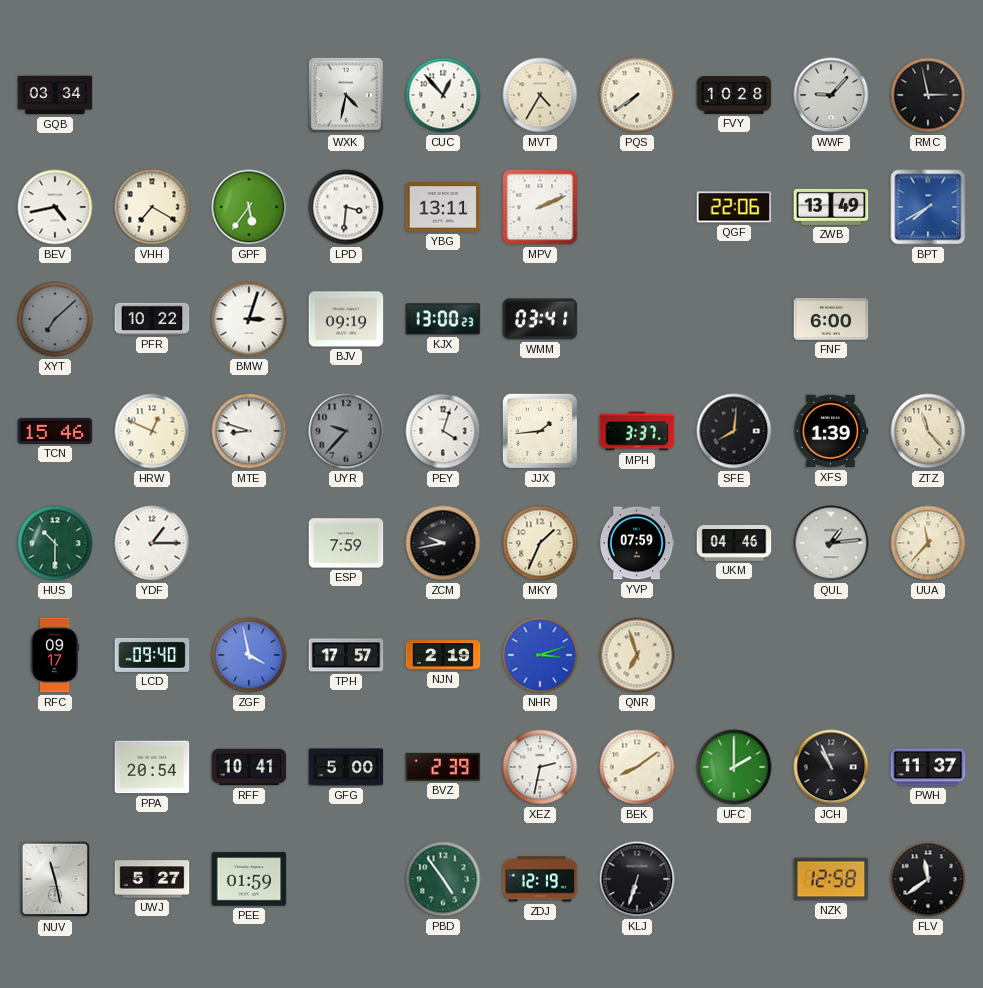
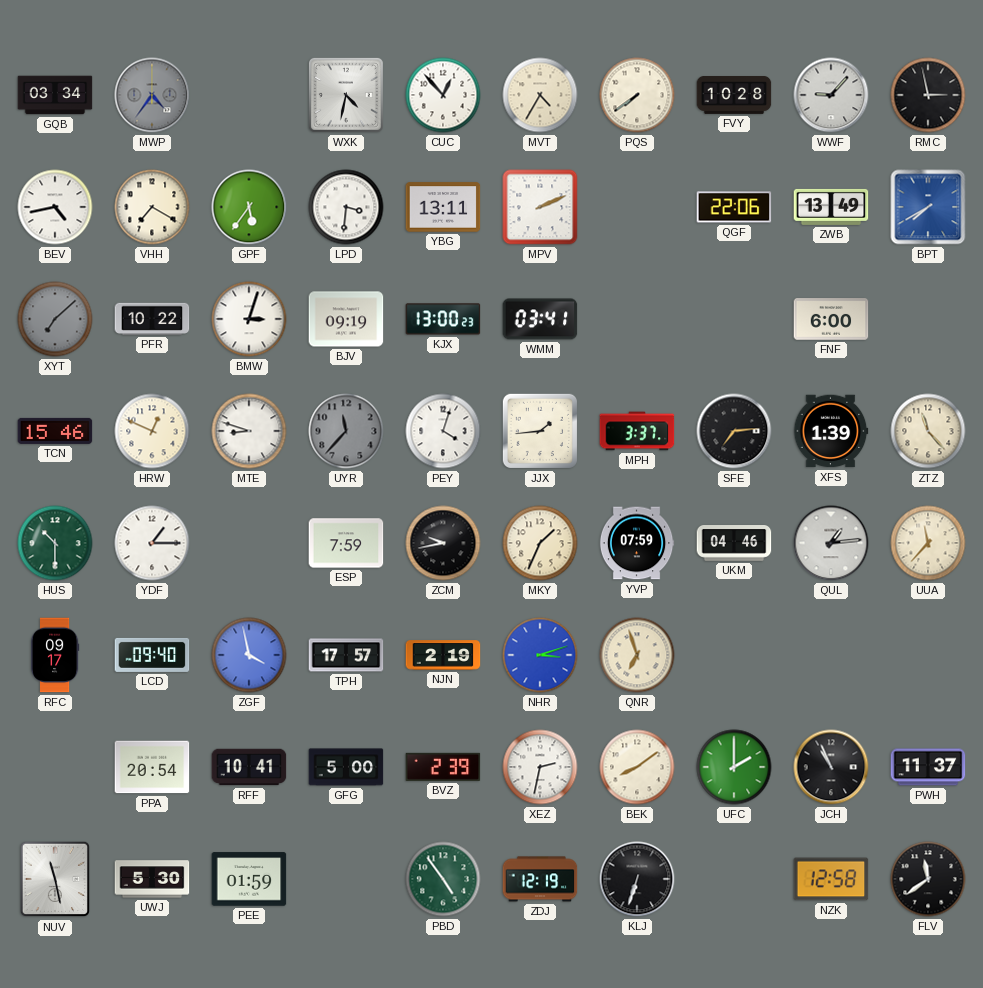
MWP: none -> 4:36
UYR: 9:37 -> 11:37
SFE: 8:01 -> 7:14
UWJ: 5:27 -> 5:30
